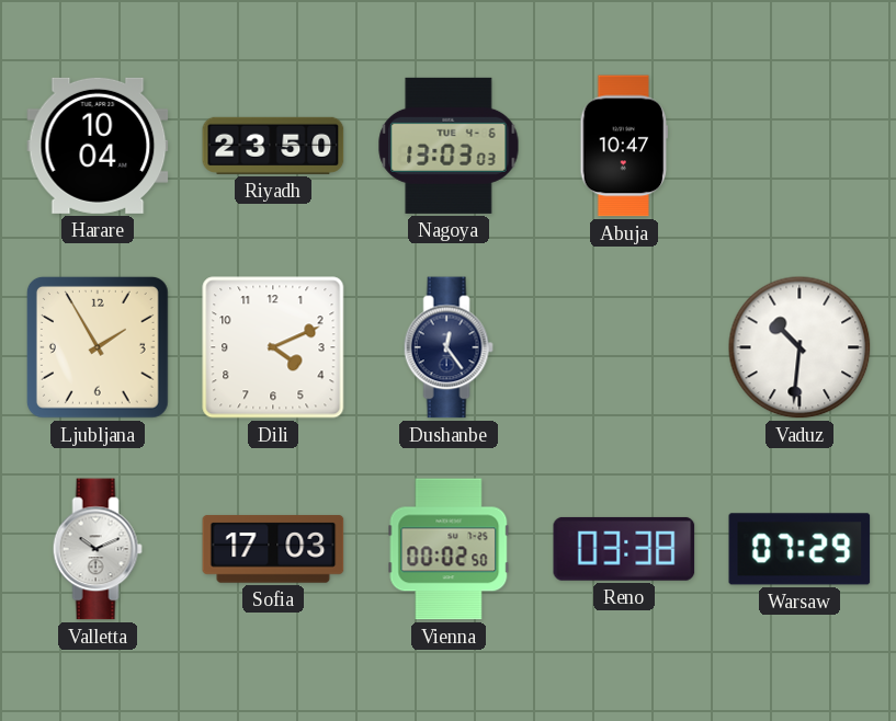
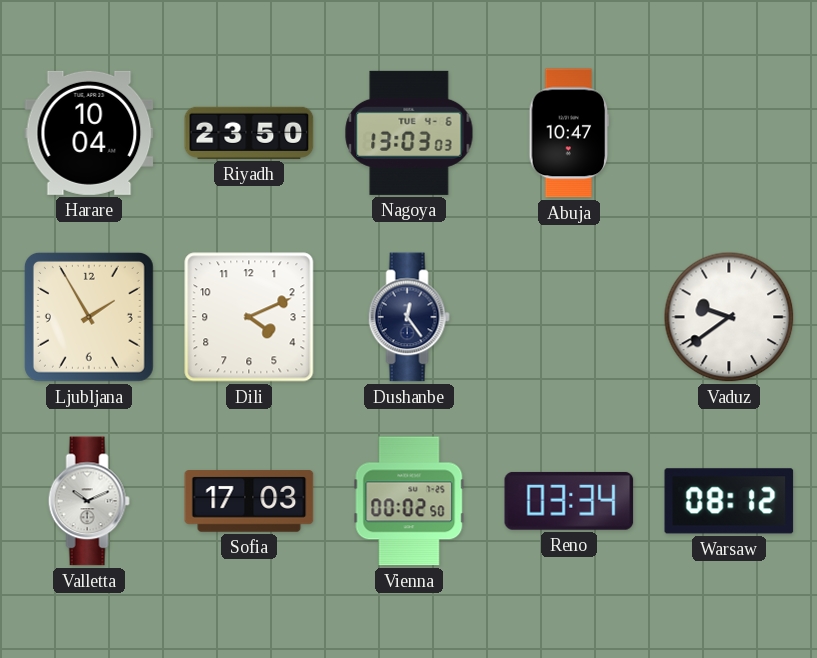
Vaduz: 10:31 -> 9:39
Reno: 03:38 -> 03:34
Warsaw: 07:29 -> 08:12
